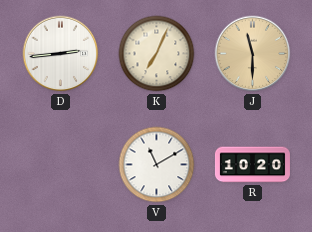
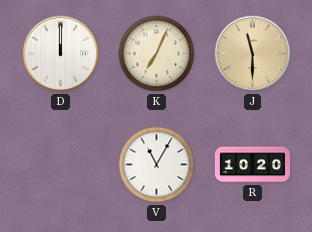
D: 2:44 -> 12:00
V: 11:10 -> 11:05
